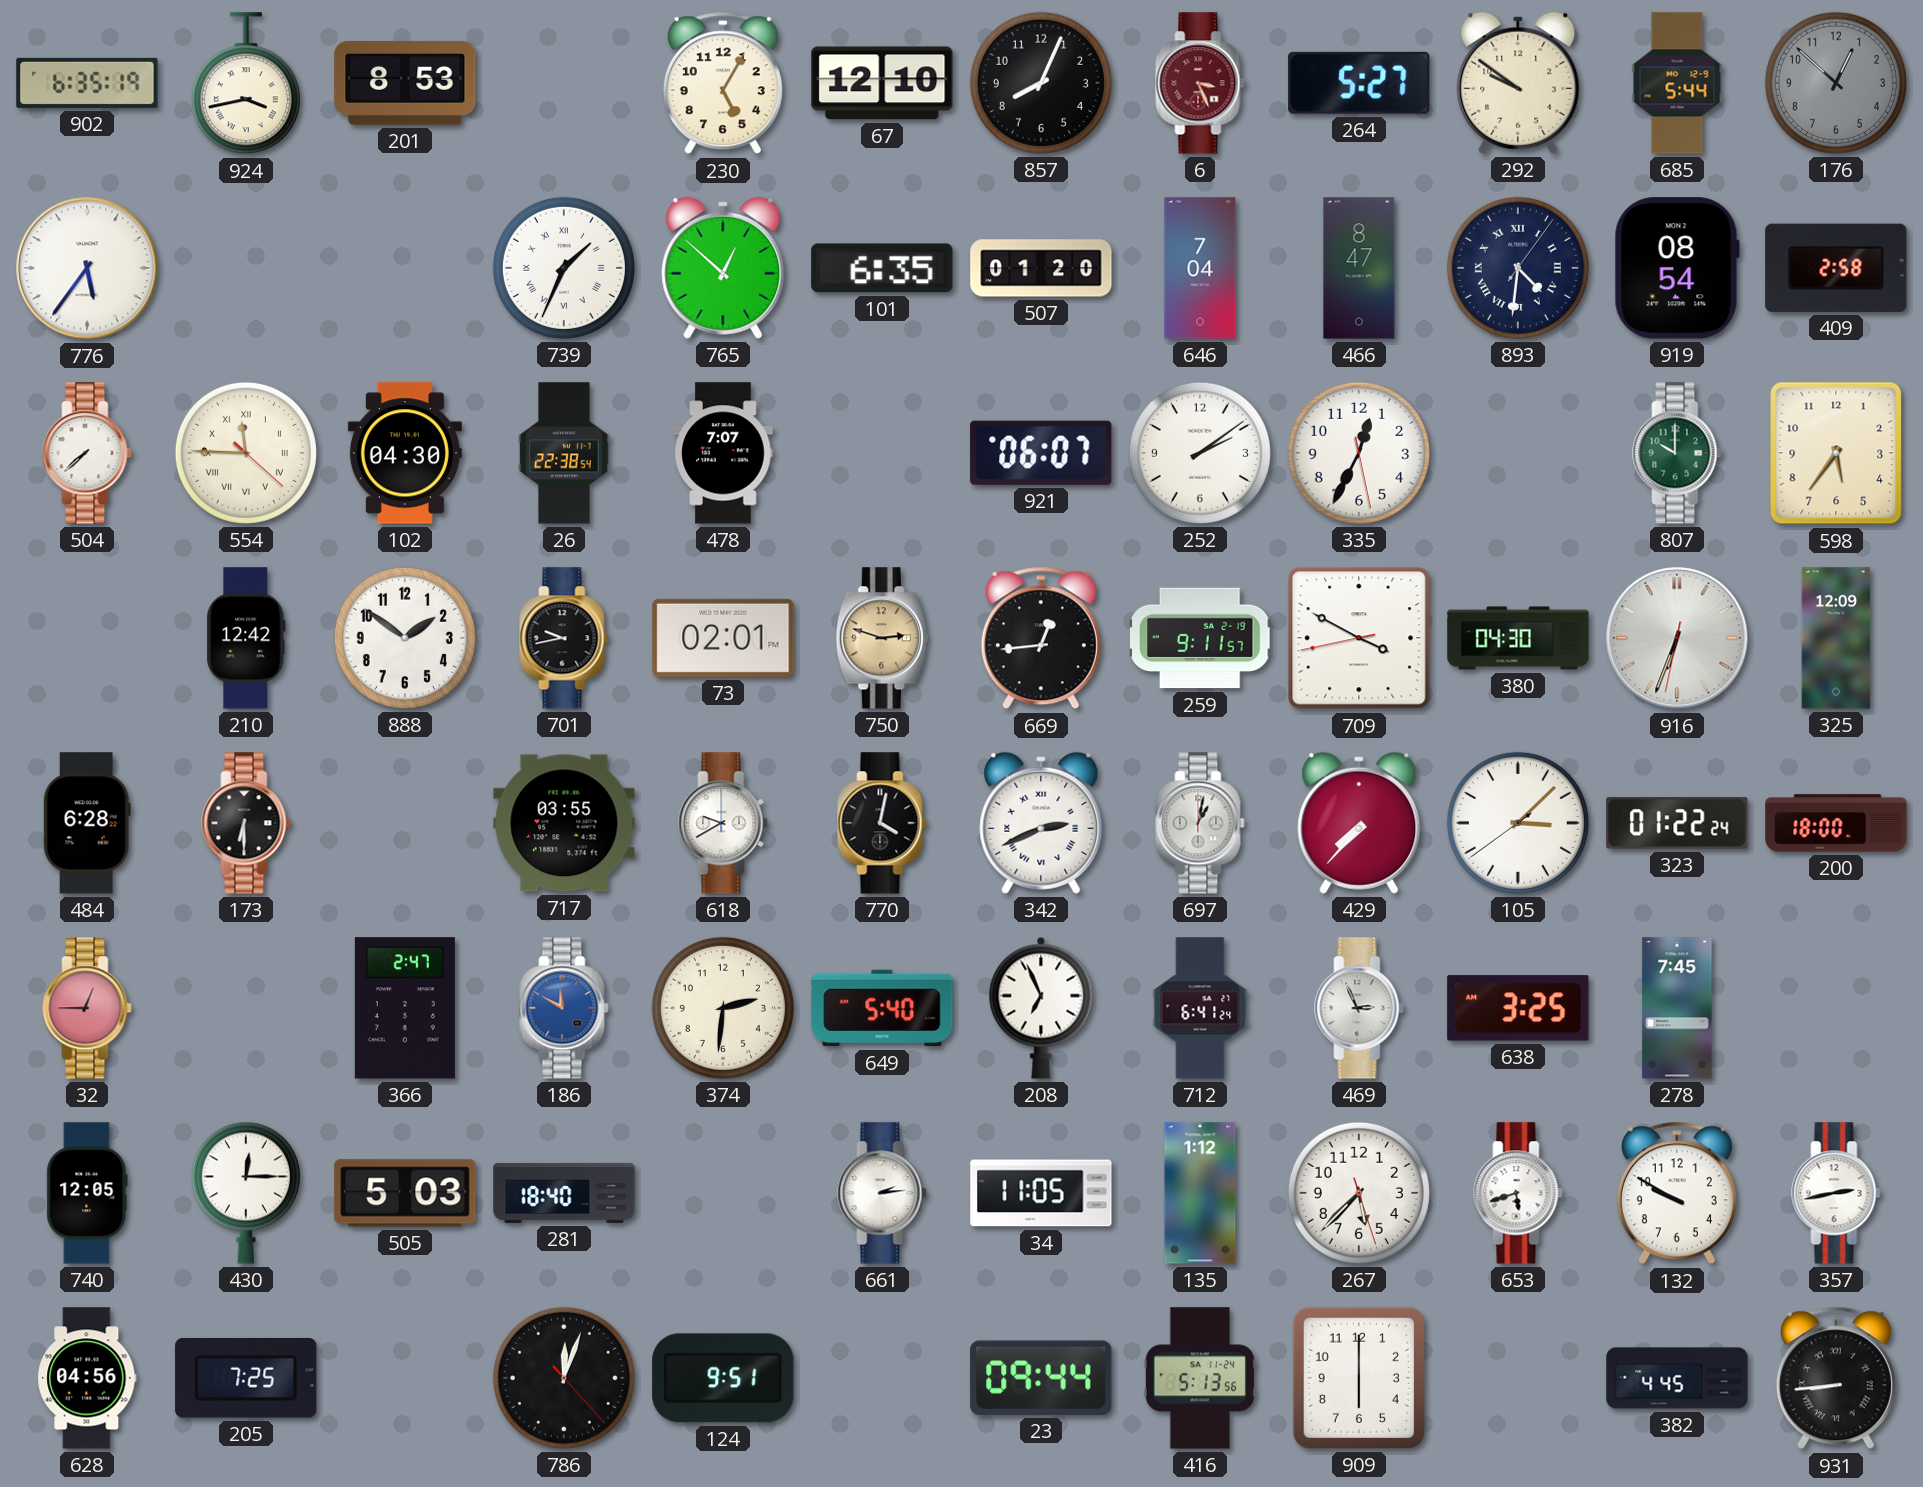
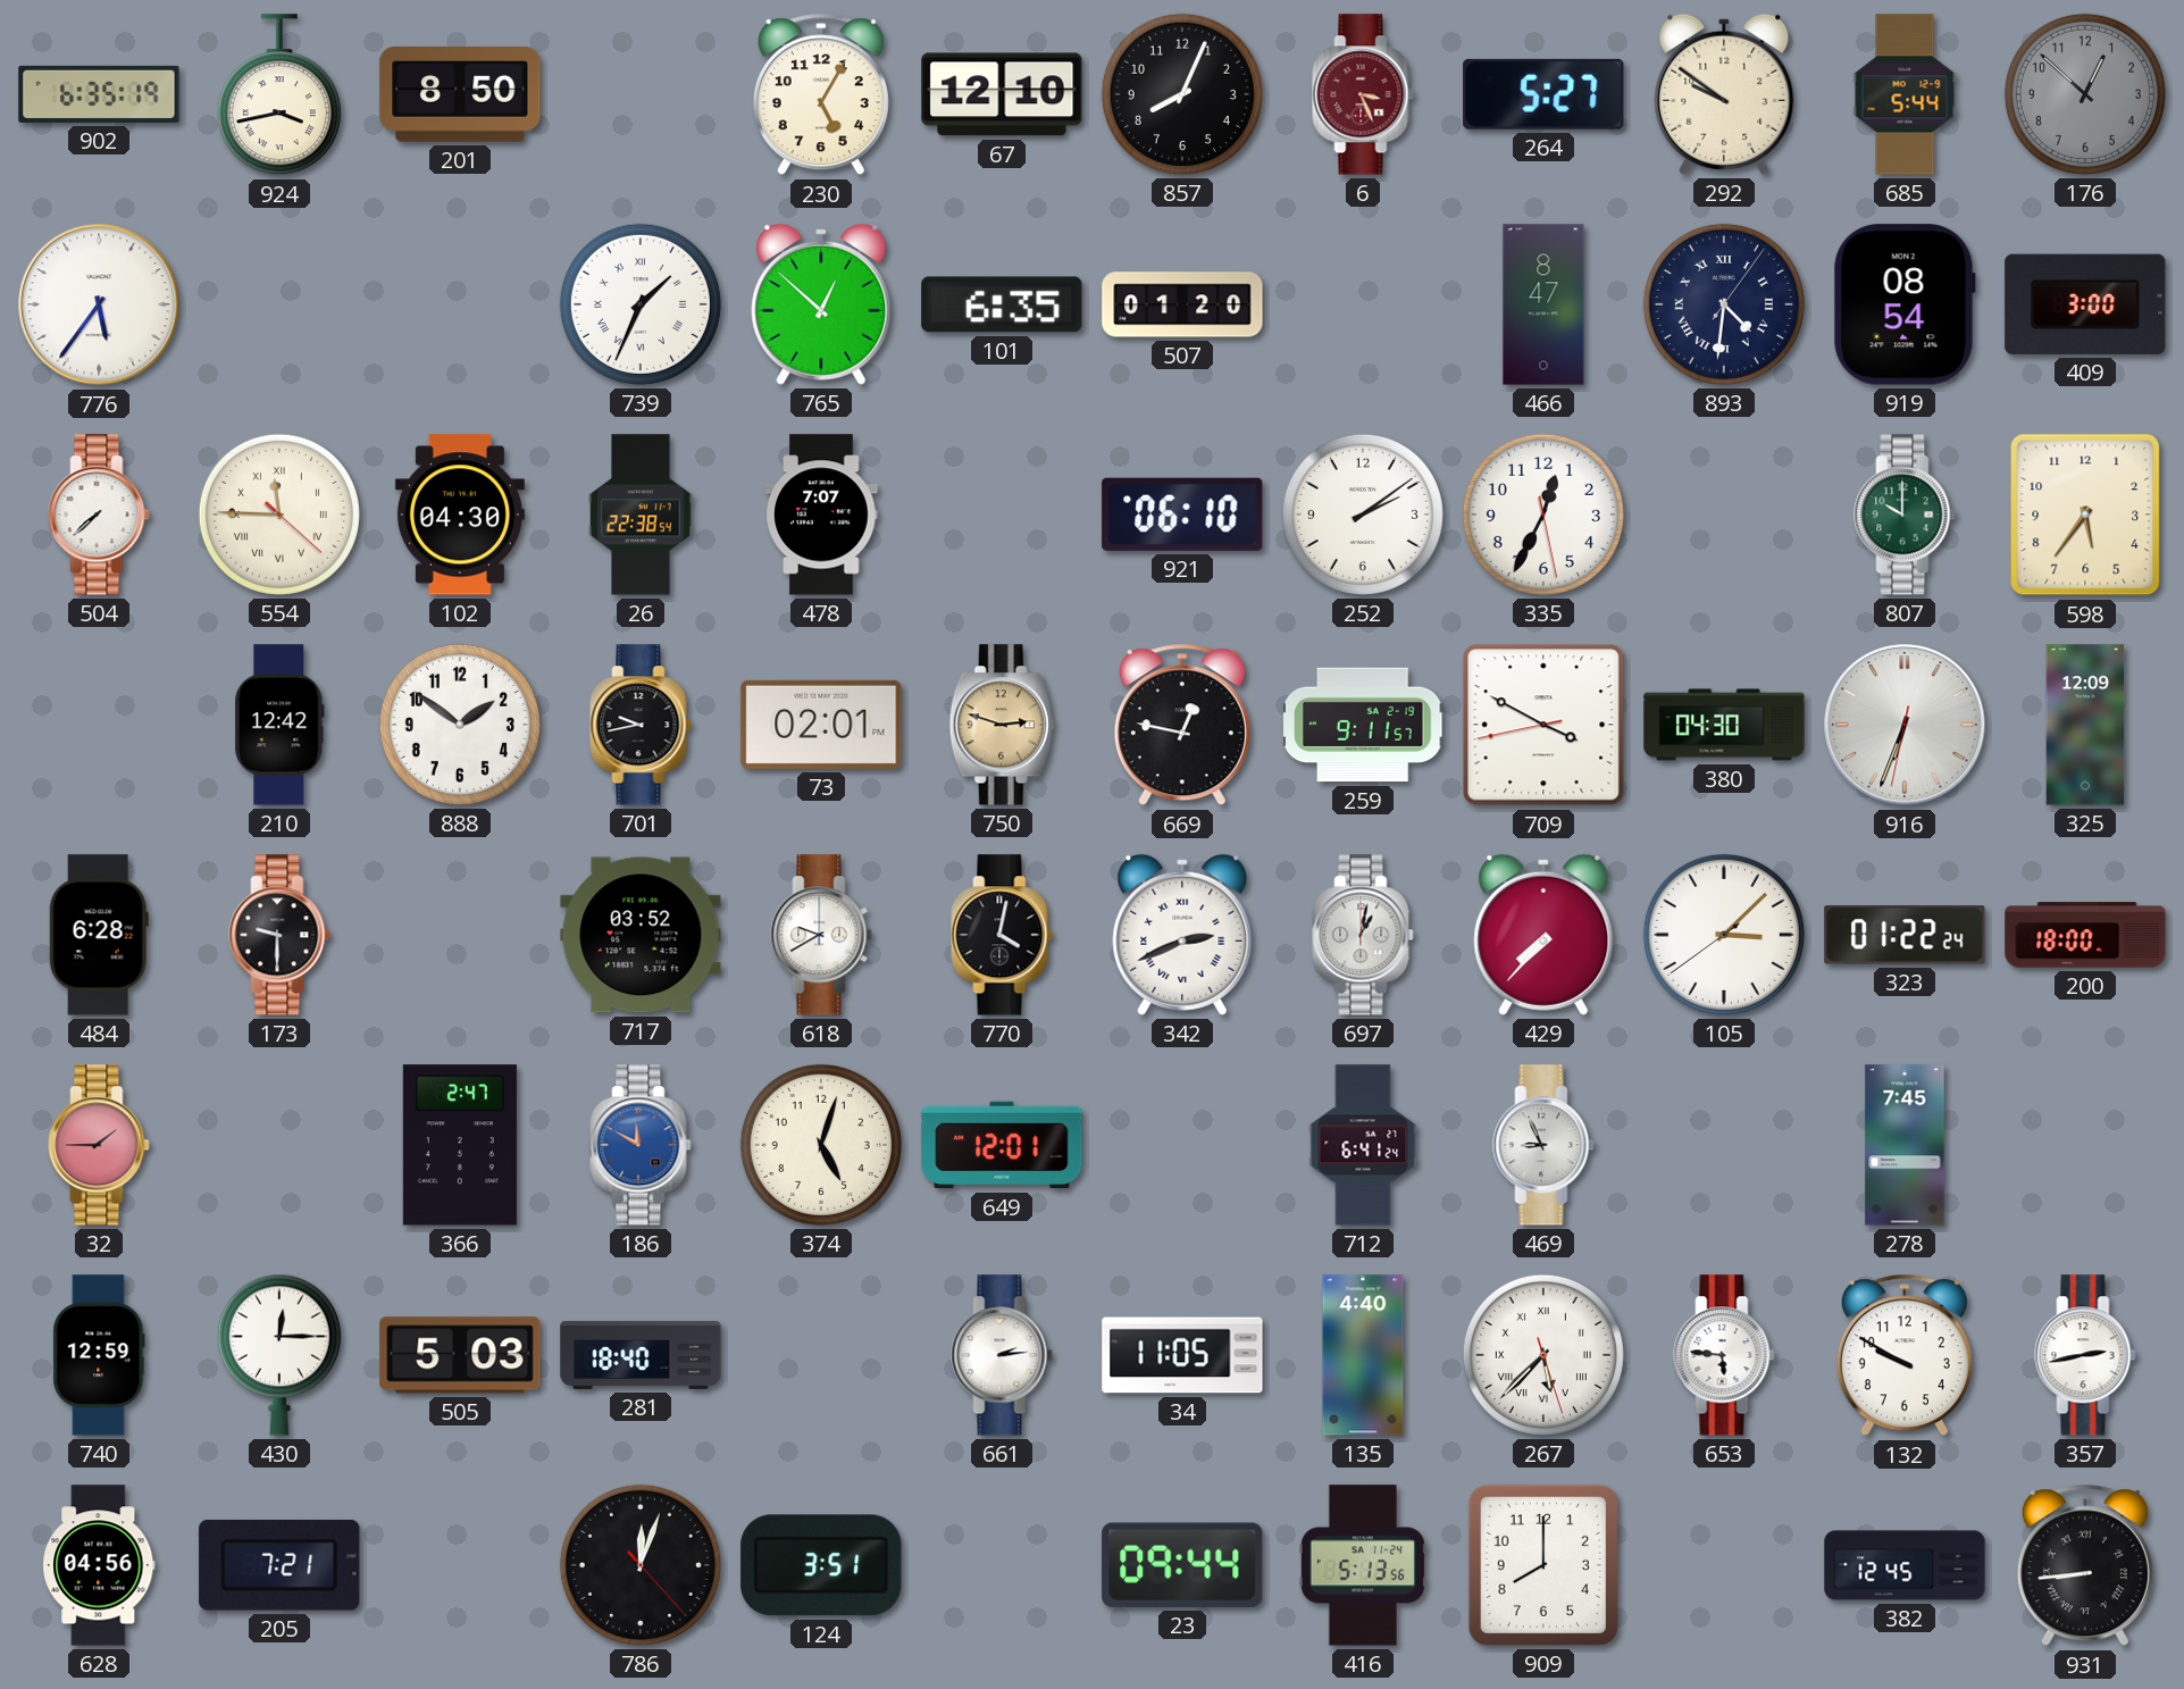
201: 8:53 -> 8:50
646: 7:04 -> none
409: 2:58 -> 3:00
921: 06:07 -> 06:10
669: 12:44 -> 12:47
173: 6:30 -> 9:30
717: 03:55 -> 03:52
32: 12:45 -> 1:45
374: 2:31 -> 5:03
649: 5:40 -> 12:01
208: 6:56 -> none
469: 2:56 -> 8:56
638: 3:25 -> none
740: 12:05 -> 12:59
135: 1:12 -> 4:40
267 numerals: Arabic -> Roman
653: 5:42 -> 5:46
205: 7:25 -> 7:21
124: 9:51 -> 3:51
909: 6:00 -> 8:00
382: 4:45 -> 12:45
